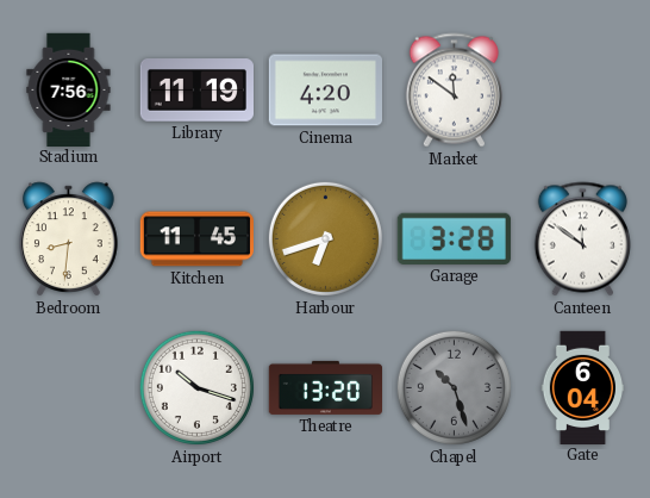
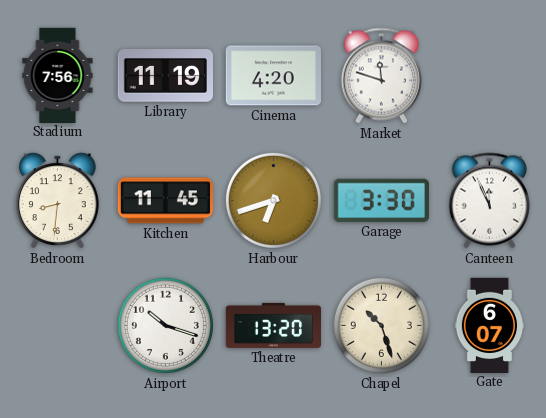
Market: 11:51 -> 11:48
Garage: 3:28 -> 3:30
Canteen: 11:51 -> 11:56
Chapel dial: grey -> cream
Gate: 6:04 -> 6:07
